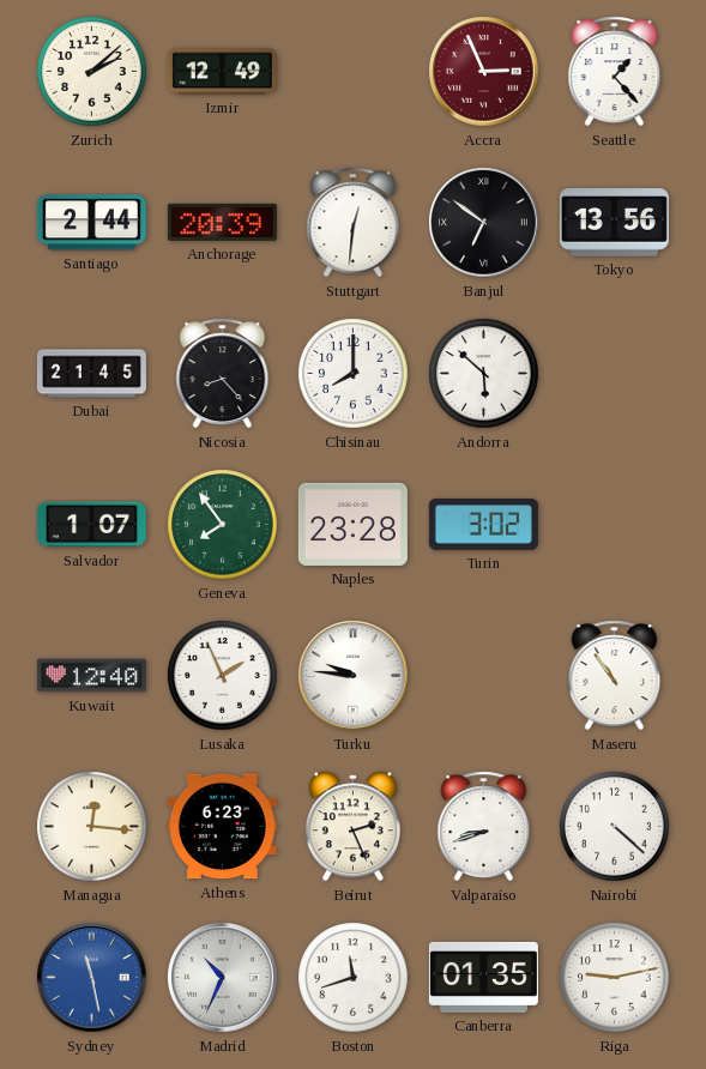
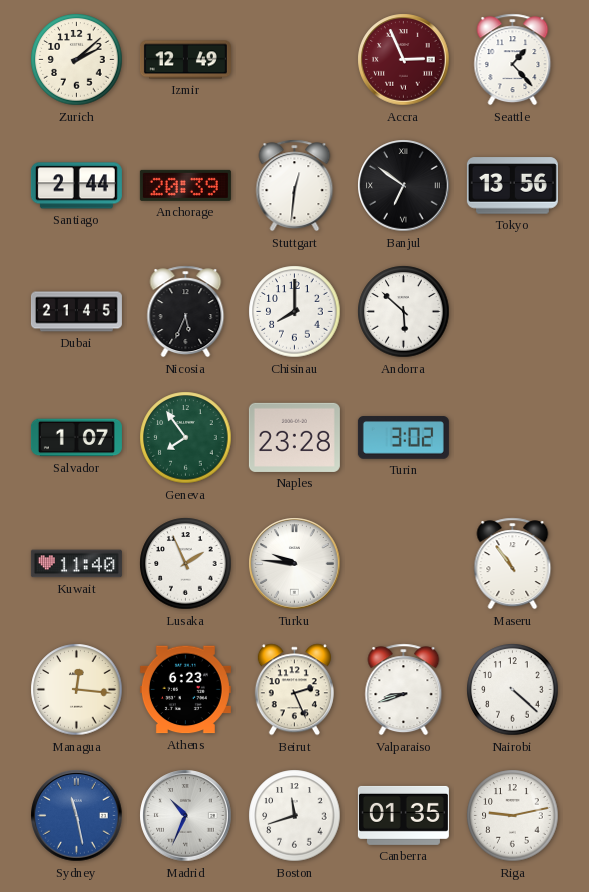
Nicosia: 8:23 -> 5:34
Kuwait: 12:40 -> 11:40
